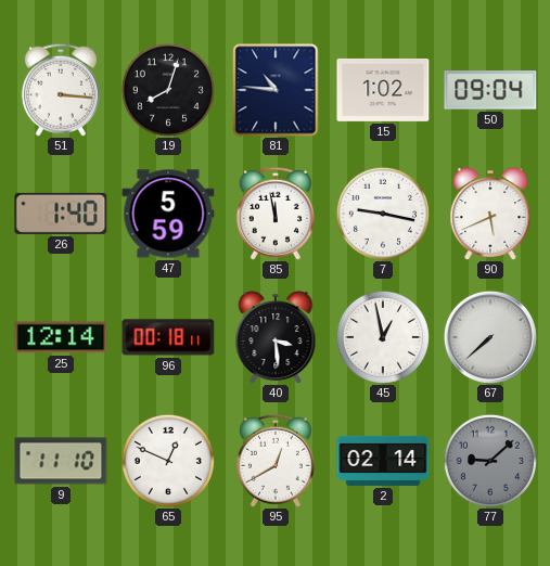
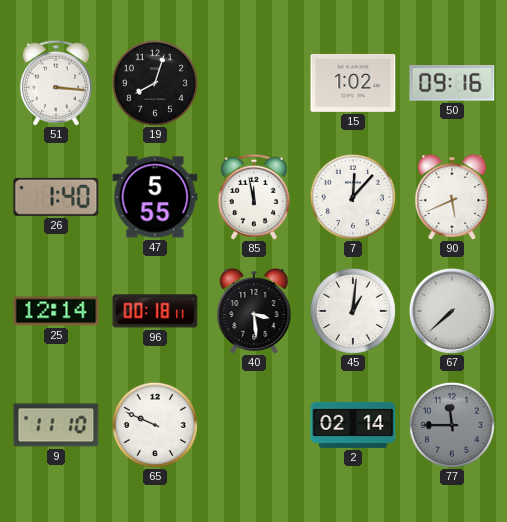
81: 10:46 -> none
50: 09:04 -> 09:16
47: 5:59 -> 5:55
7: 9:17 -> 12:07
45: 12:58 -> 1:01
65: 12:49 -> 9:49
95: 12:40 -> none
77: 9:08 -> 11:45
